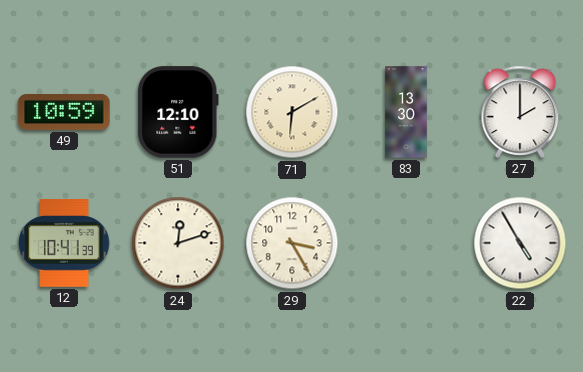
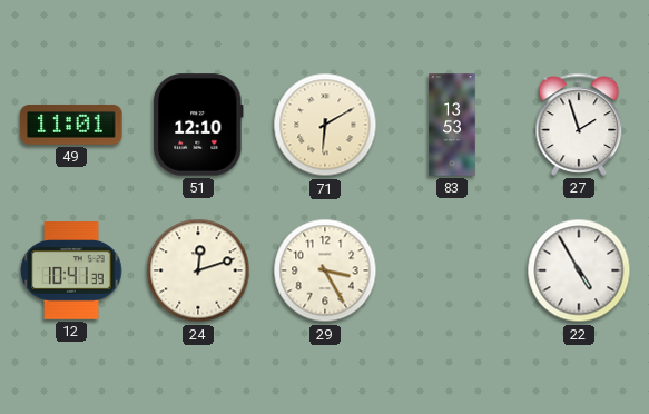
49: 10:59 -> 11:01
83: 13:30 -> 13:53
27: 2:00 -> 1:57
